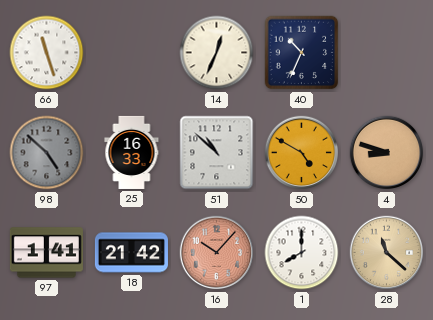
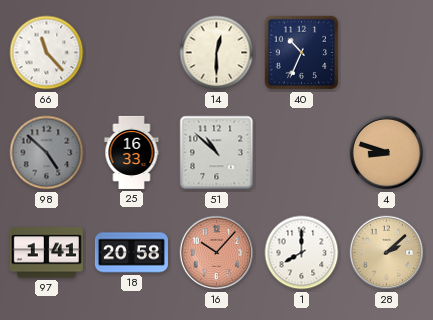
66: 11:27 -> 11:23
14: 12:34 -> 12:30
50: 4:50 -> none
18: 21:42 -> 20:58
28: 11:22 -> 2:08
